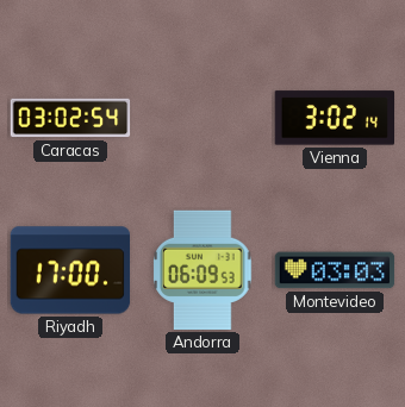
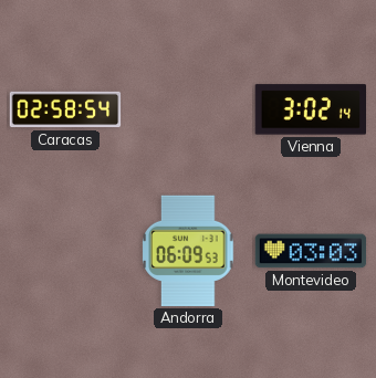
Caracas: 03:02 -> 02:58
Riyadh: 17:00 -> none
